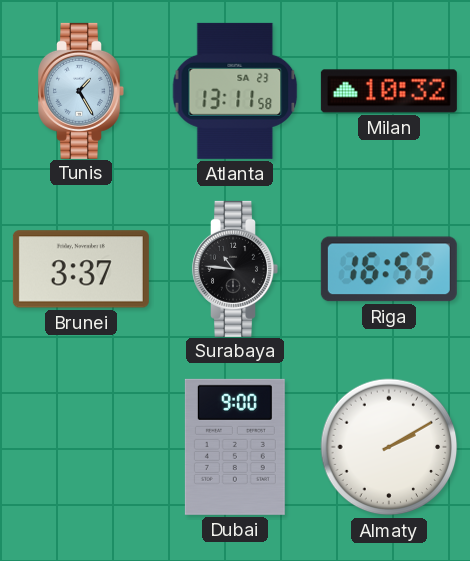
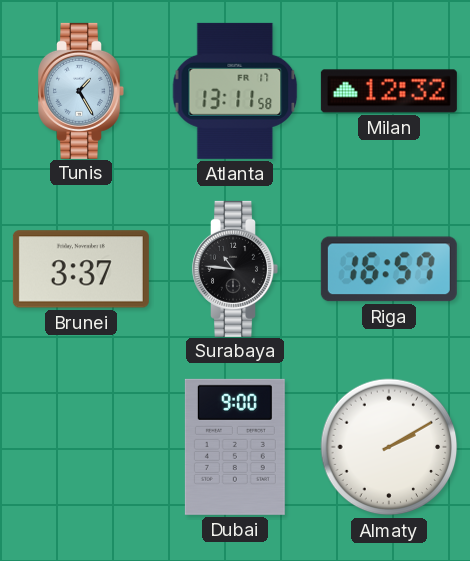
Atlanta date: SA 23 -> FR 17
Milan: 10:32 -> 12:32
Riga: 16:55 -> 16:57
